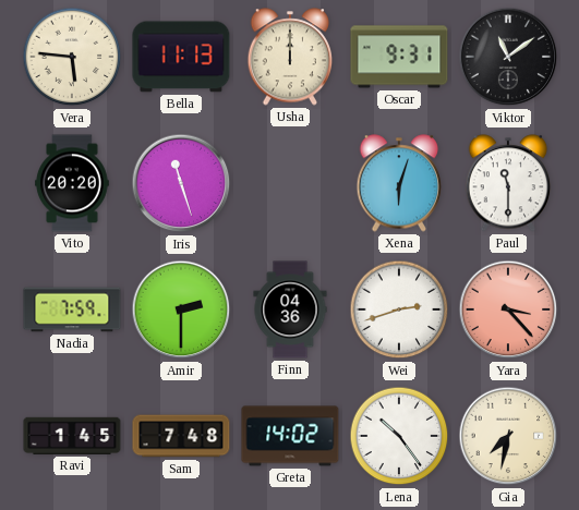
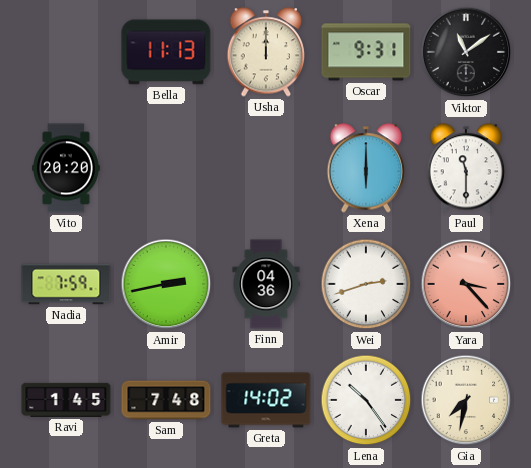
Vera: 5:46 -> none
Iris: 11:27 -> none
Xena: 6:03 -> 6:00
Amir: 2:30 -> 2:43
